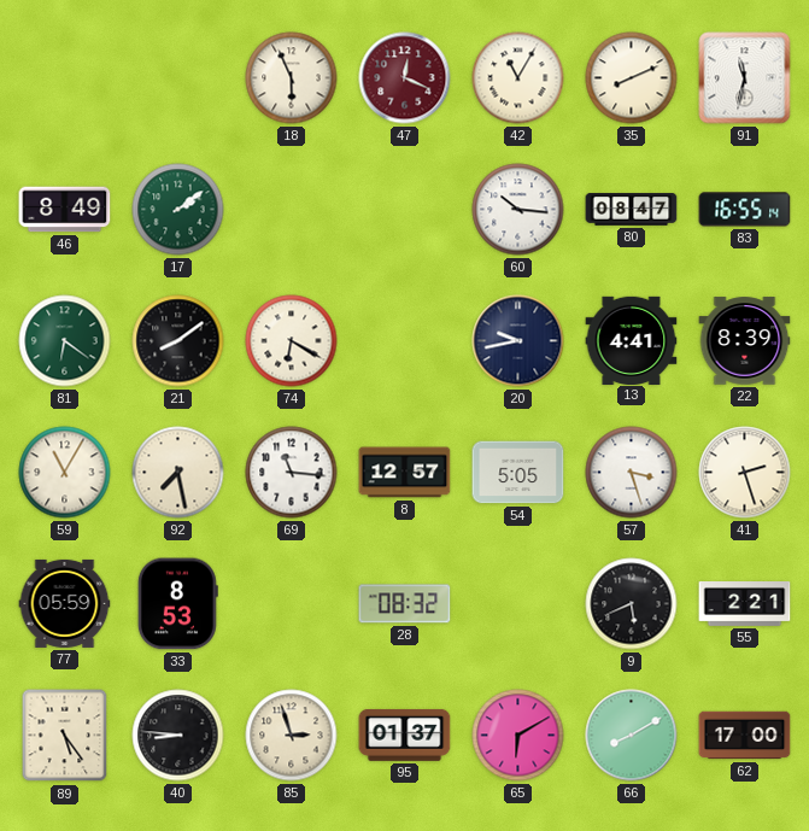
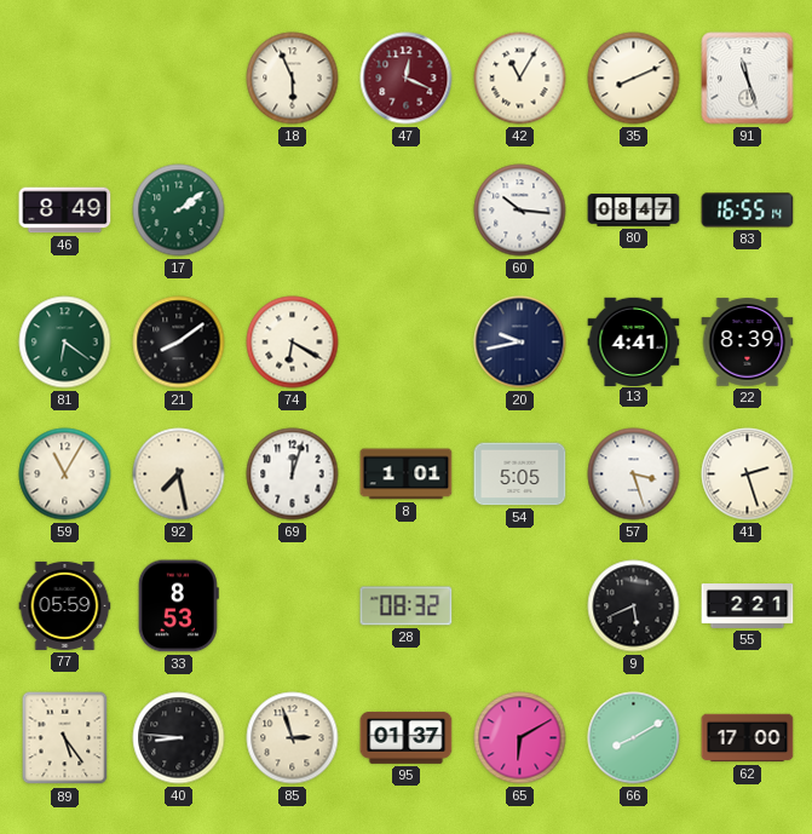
91: 11:32 -> 11:27
69: 11:16 -> 12:03
8: 12:57 -> 1:01
